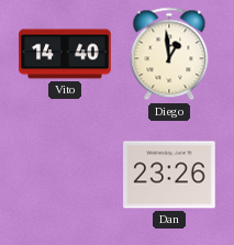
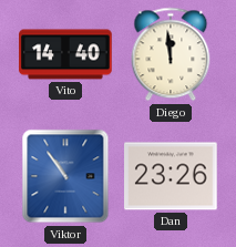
Diego: 12:59 -> 11:59
Viktor: none -> 10:54
